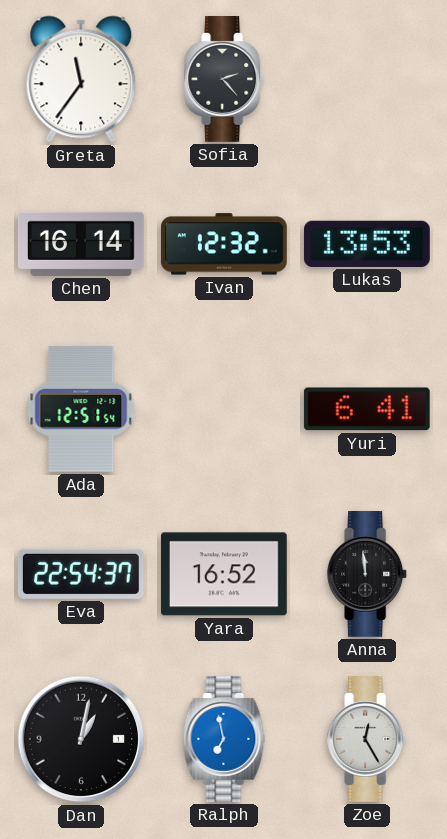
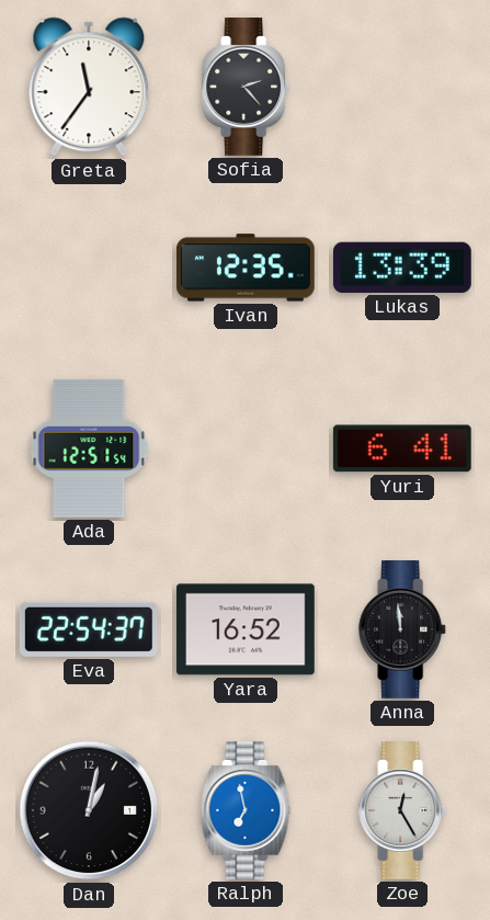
Chen: 16:14 -> none
Ivan: 12:32 -> 12:35
Lukas: 13:53 -> 13:39
